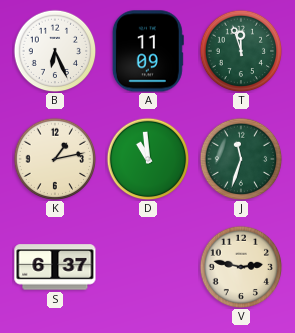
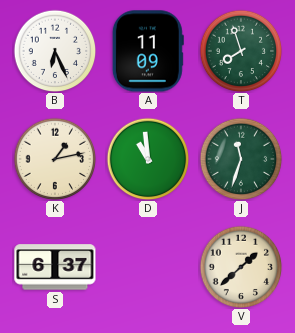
T: 11:57 -> 7:57
V: 2:47 -> 1:38
